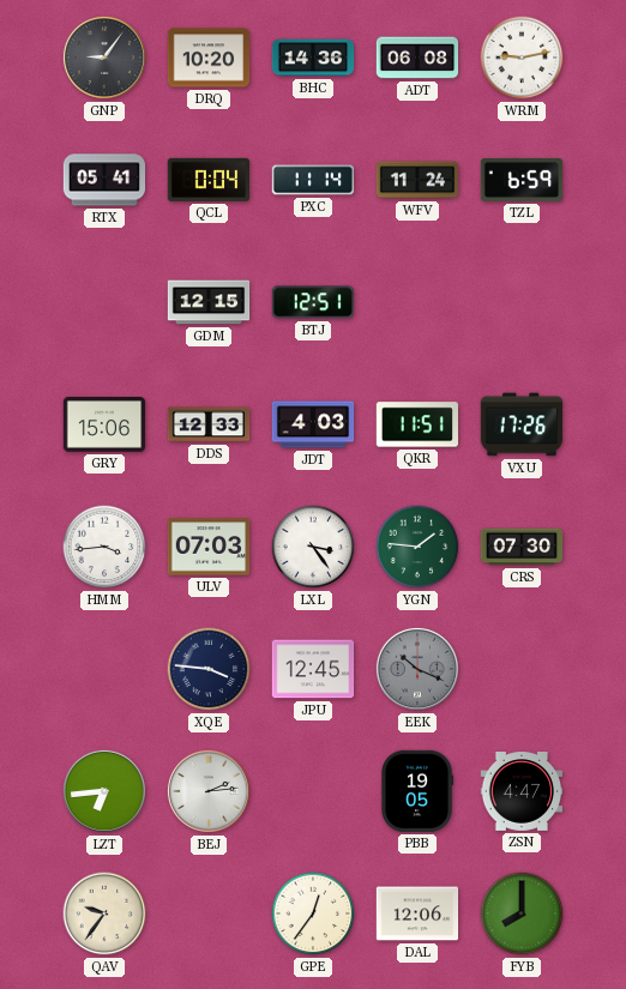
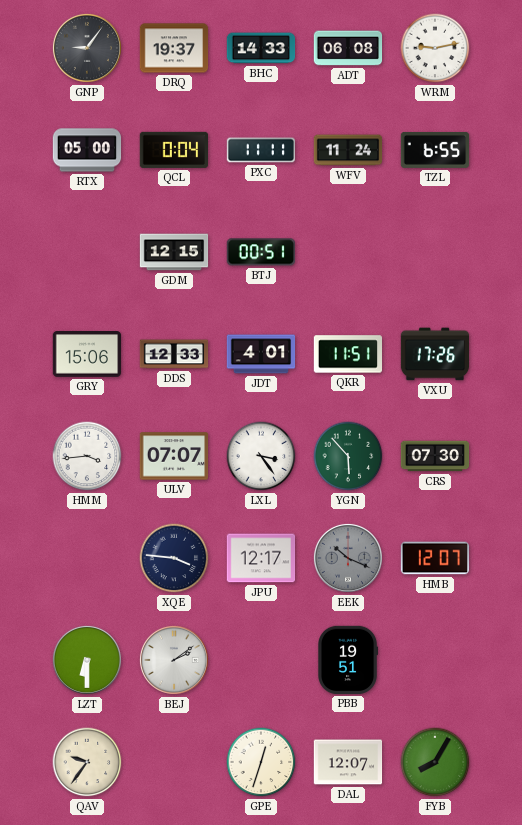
DRQ: 10:20 -> 19:37
BHC: 14:36 -> 14:33
RTX: 05:41 -> 05:00
PXC: 11:14 -> 11:11
TZL: 6:59 -> 6:55
BTJ: 12:51 -> 00:51
JDT: 4:03 -> 4:01
ULV: 07:03 -> 07:07
YGN: 1:46 -> 5:53
JPU: 12:45 -> 12:17
HMB: none -> 12:07
LZT: 6:44 -> 6:30
BEJ: 2:14 -> 2:09
PBB: 19:05 -> 19:51
ZSN: 4:47 -> none
GPE: 12:36 -> 12:33
DAL: 12:06 -> 12:07
FYB: 8:00 -> 8:05
